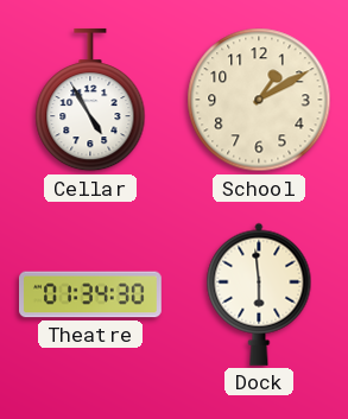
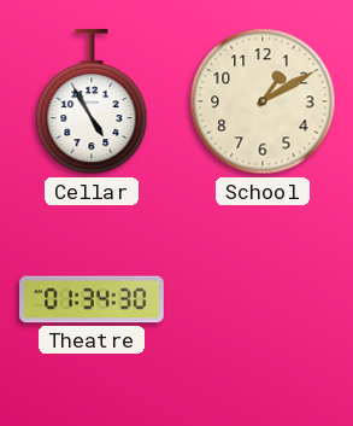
Dock: 5:59 -> none
